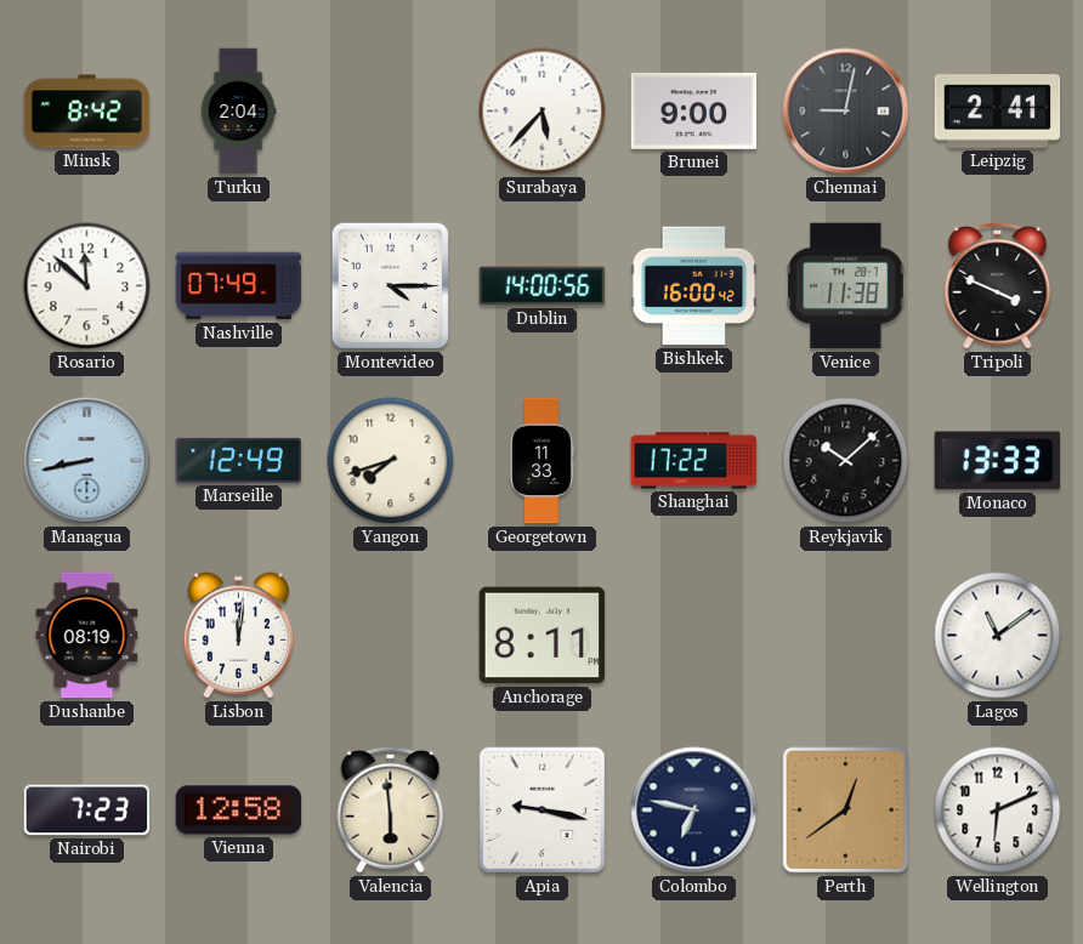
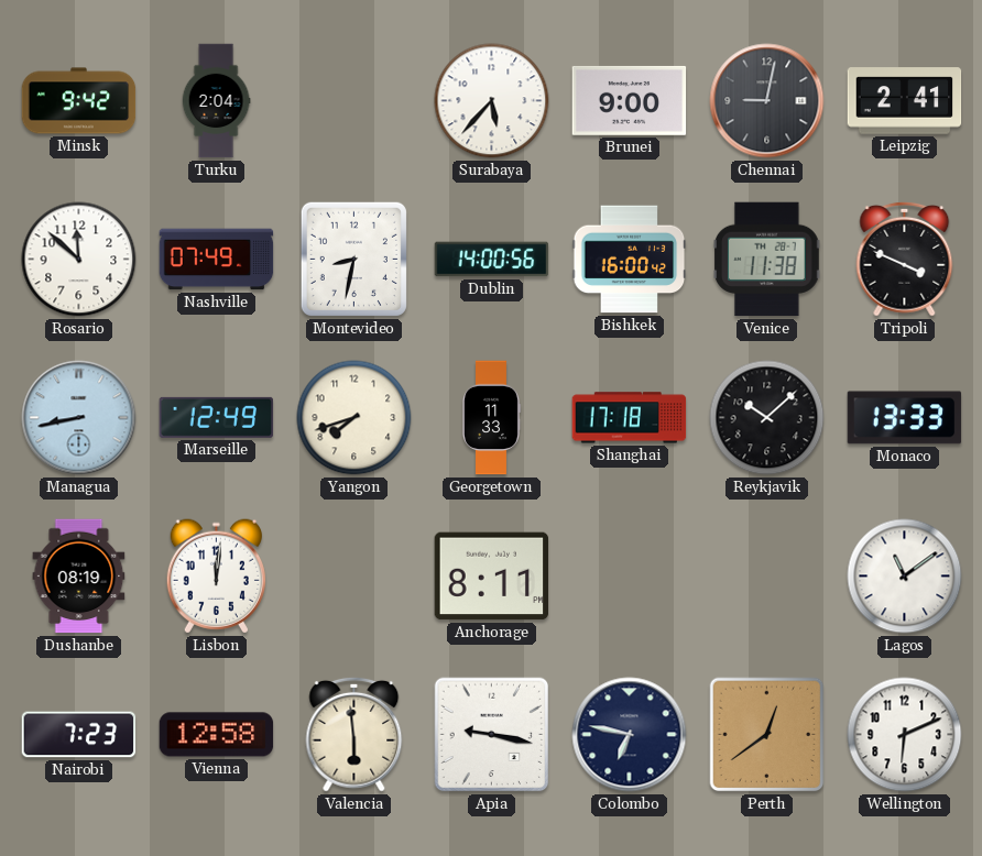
Minsk: 8:42 -> 9:42
Montevideo: 4:15 -> 8:32
Shanghai: 17:22 -> 17:18
